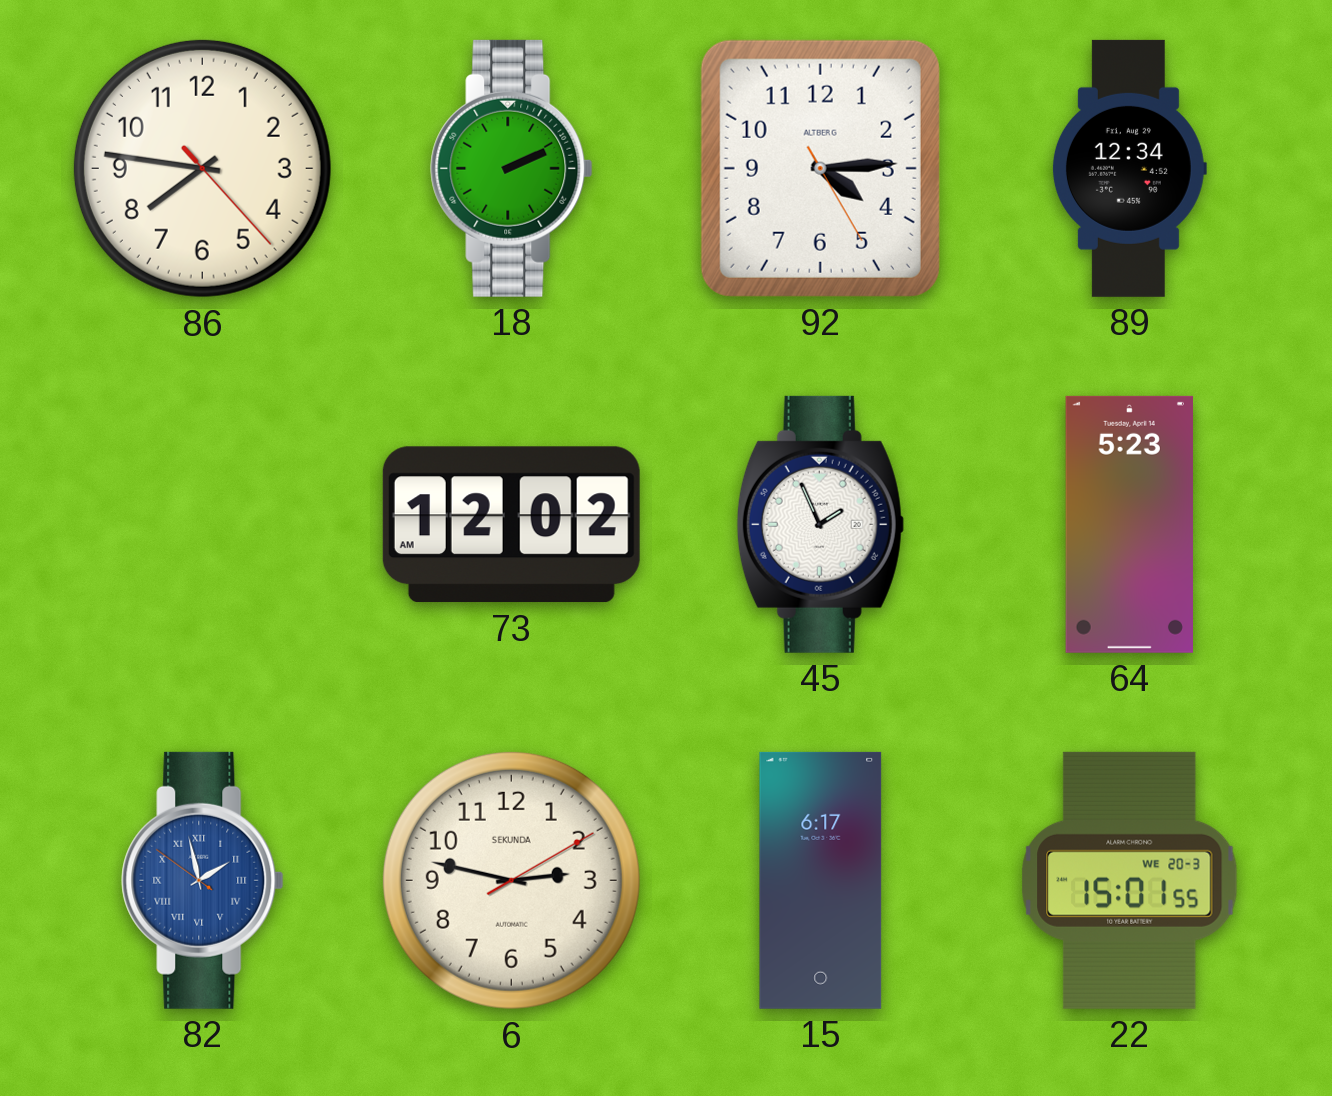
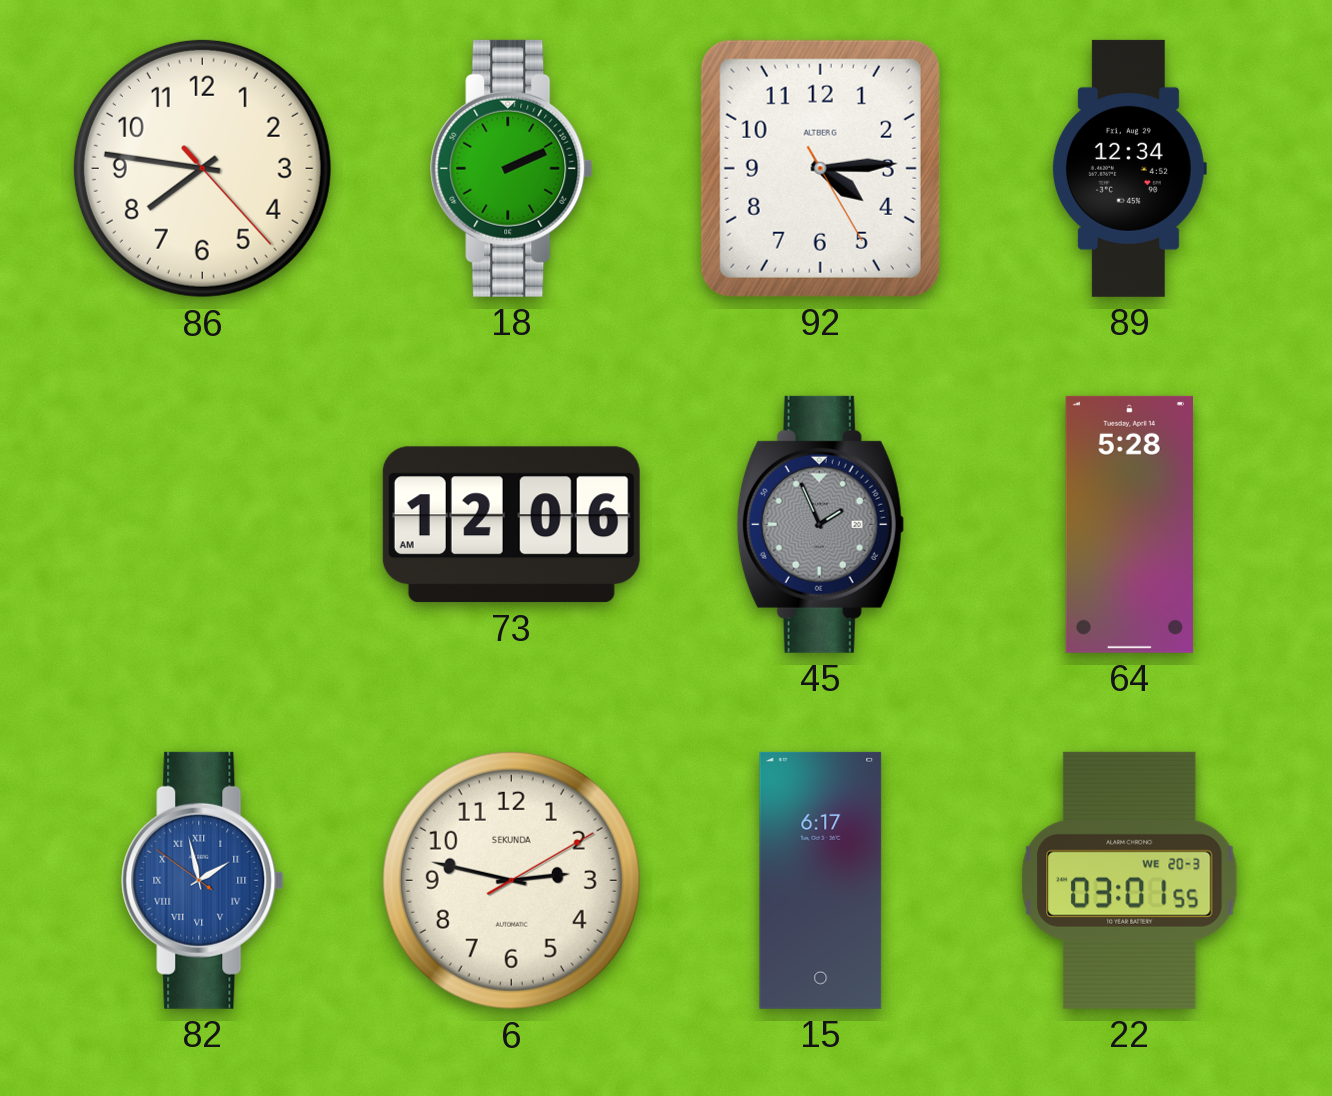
73: 12:02 -> 12:06
45 dial: white -> grey
64: 5:23 -> 5:28
22: 15:01 -> 03:01
